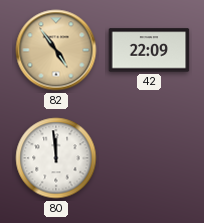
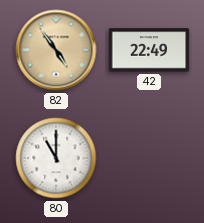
42: 22:09 -> 22:49
80: 11:59 -> 11:00
